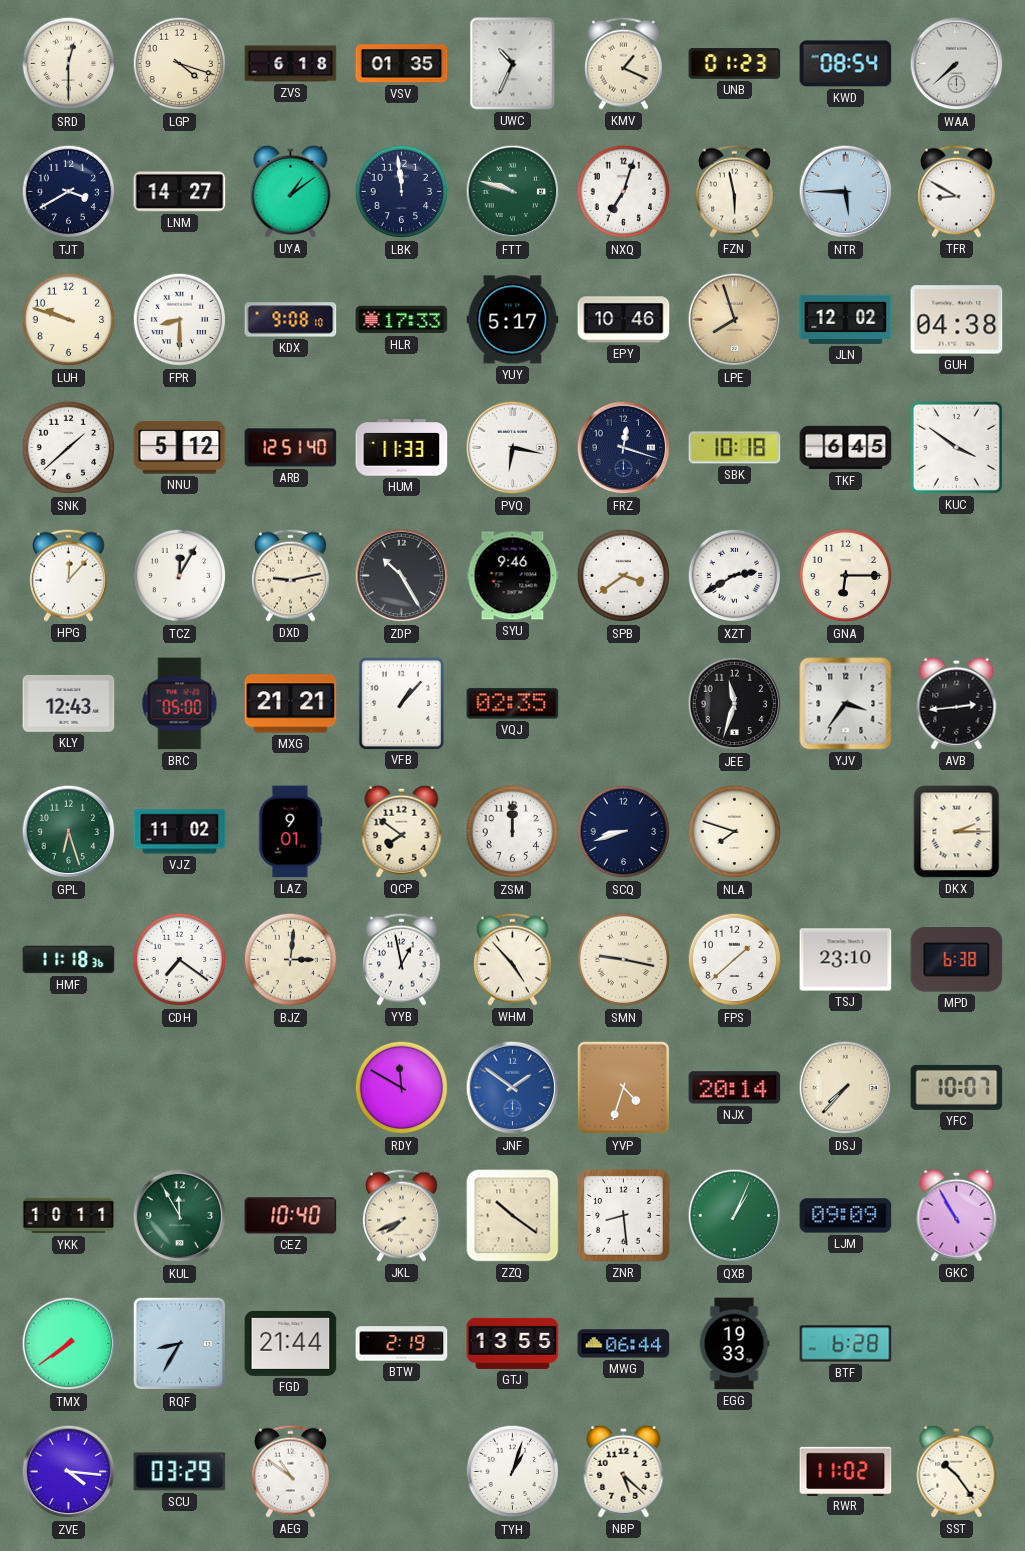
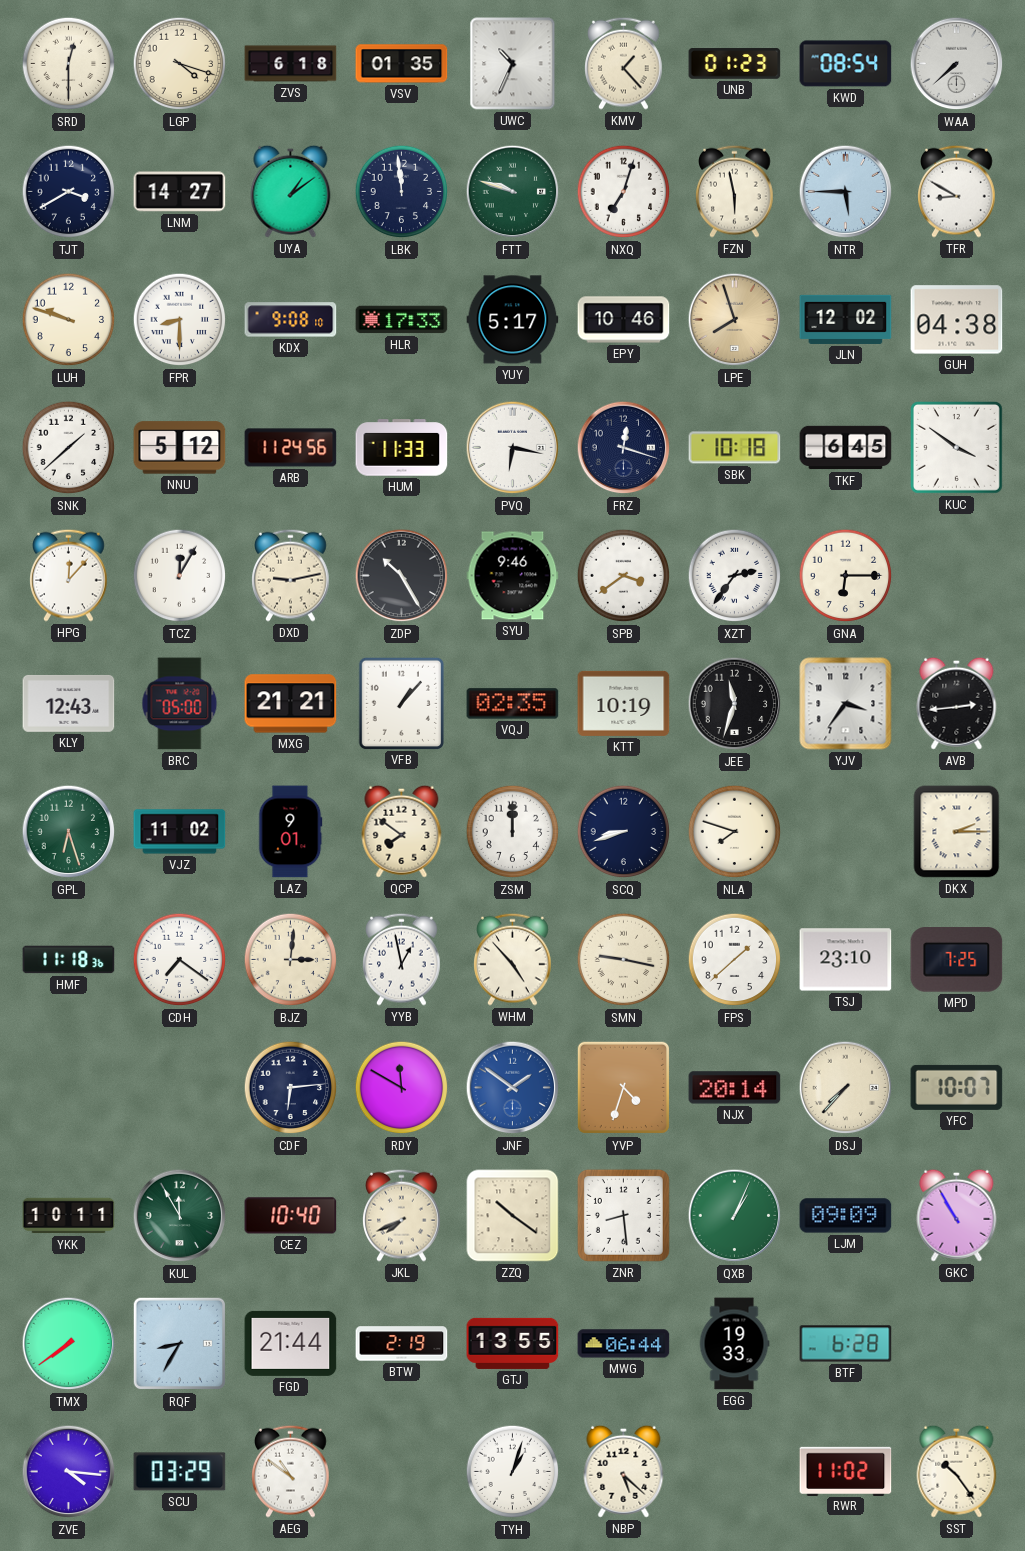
KMV: 1:19 -> 1:23
ARB: 12:51 -> 11:24
XZT: 2:40 -> 2:36
KTT: none -> 10:19
MPD: 6:38 -> 7:25
CDF: none -> 6:14
